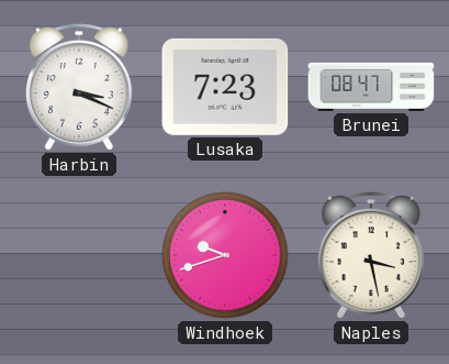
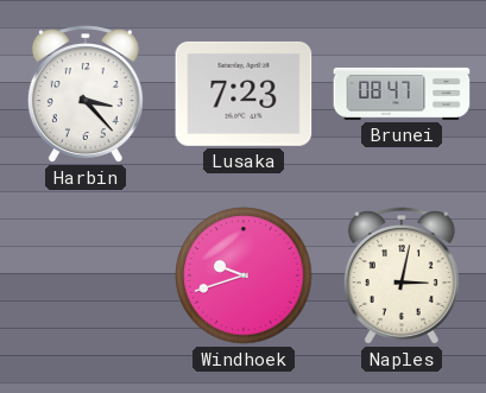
Harbin: 3:19 -> 3:23
Naples: 3:28 -> 3:02
